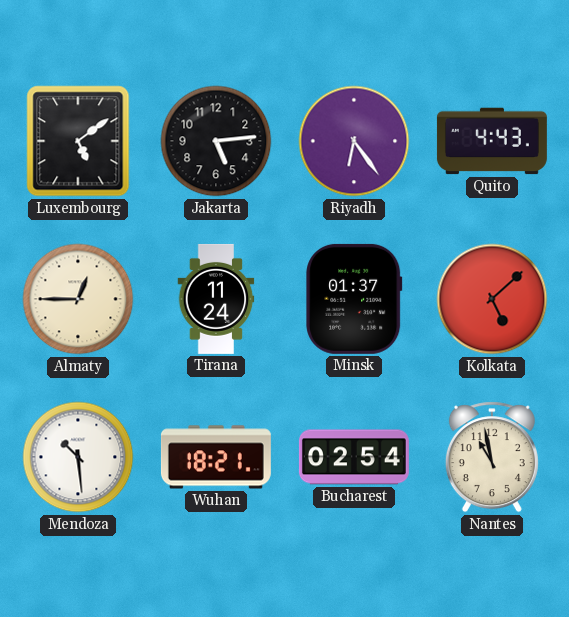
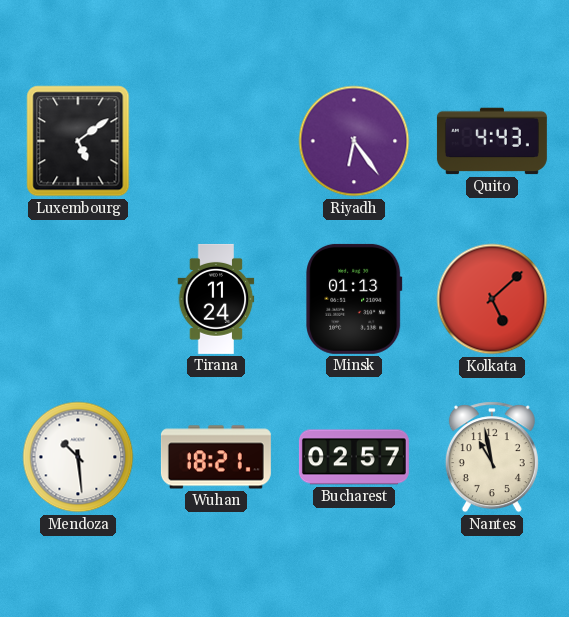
Jakarta: 5:14 -> none
Almaty: 12:45 -> none
Minsk: 01:37 -> 01:13
Bucharest: 02:54 -> 02:57
